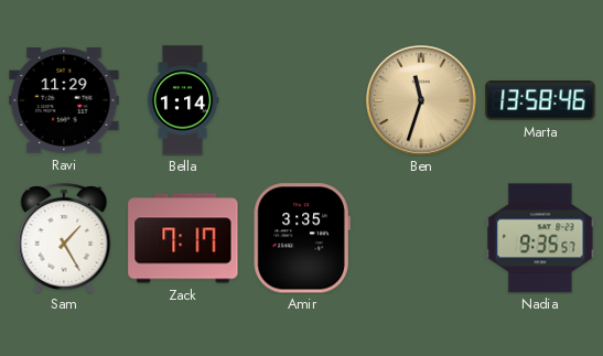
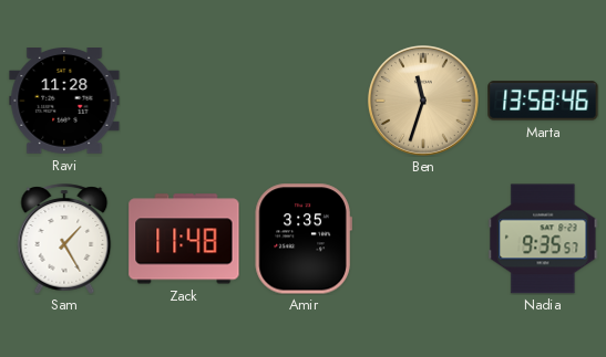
Ravi: 11:29 -> 11:28
Bella: 1:14 -> none
Zack: 7:17 -> 11:48
